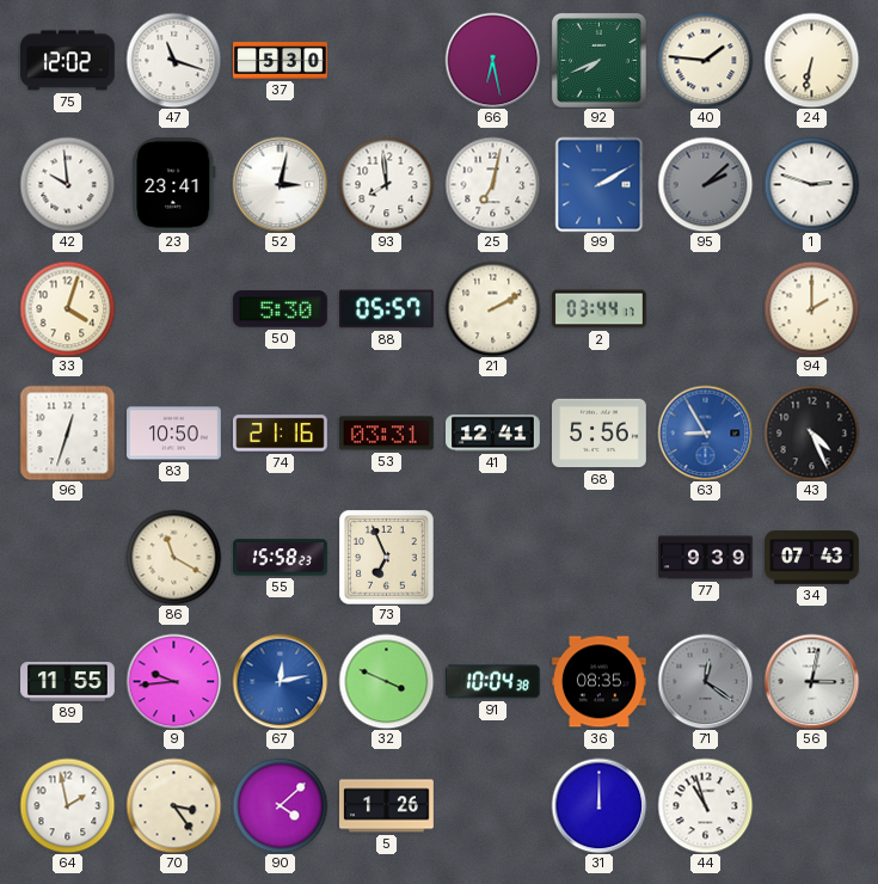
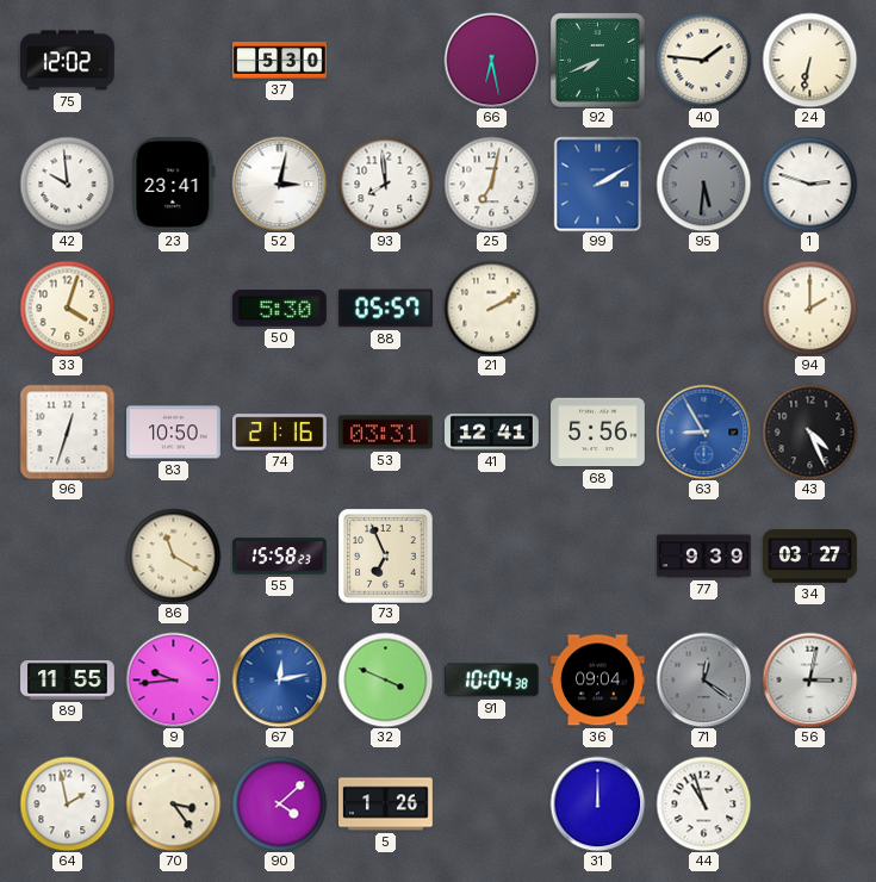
47: 11:18 -> none
95: 2:08 -> 5:31
2: 03:44 -> none
34: 07:43 -> 03:27
36: 08:35 -> 09:04
